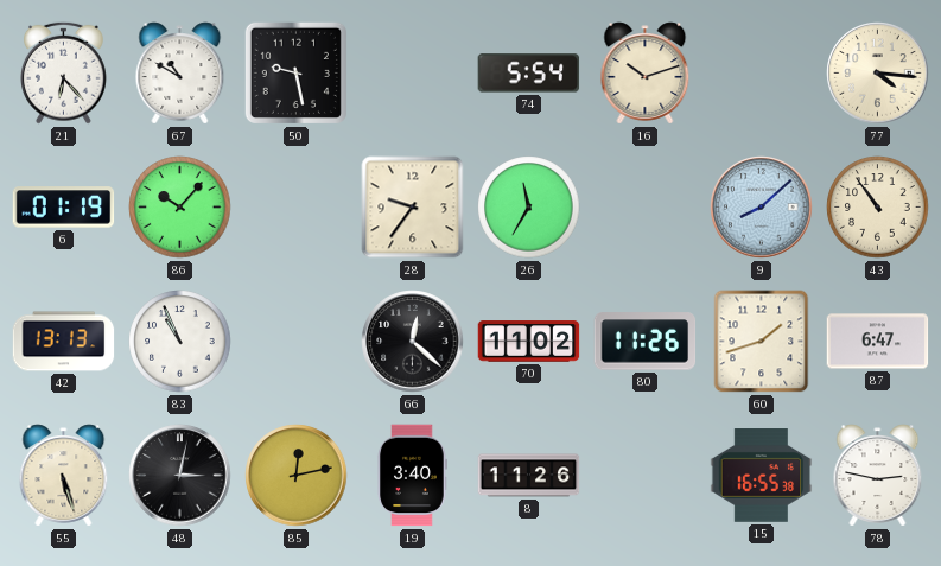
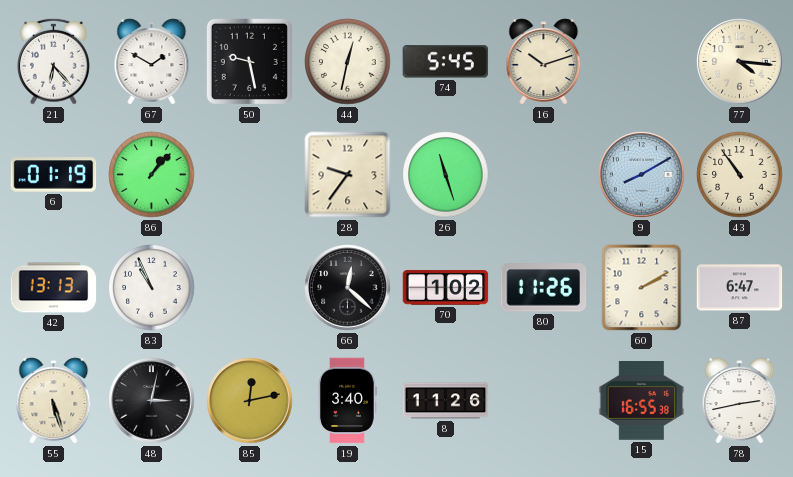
67: 10:50 -> 1:50
44: none -> 12:32
74: 5:54 -> 5:45
86: 10:07 -> 1:07
26: 11:35 -> 11:27
9: 8:08 -> 8:10
70: 11:02 -> 1:02
60: 1:42 -> 2:10
78: 2:47 -> 2:43
